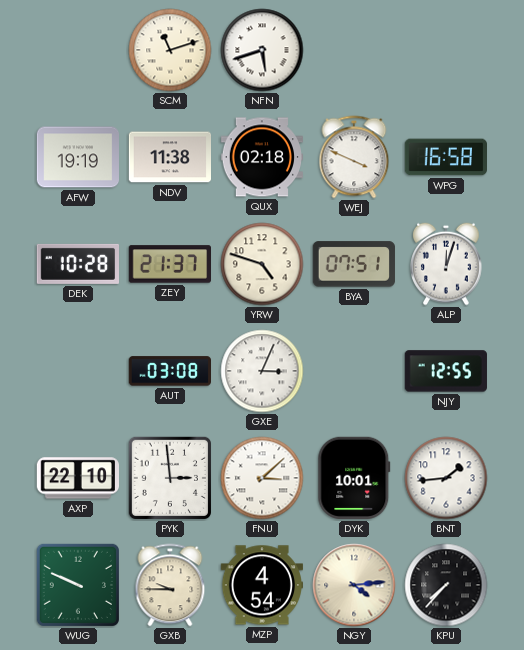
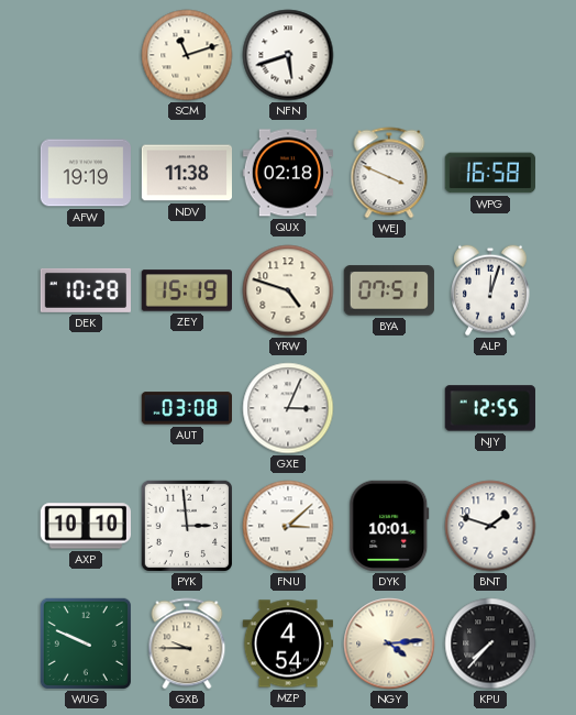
ZEY: 21:37 -> 15:19
AXP: 22:10 -> 10:10
BNT: 1:44 -> 1:48
